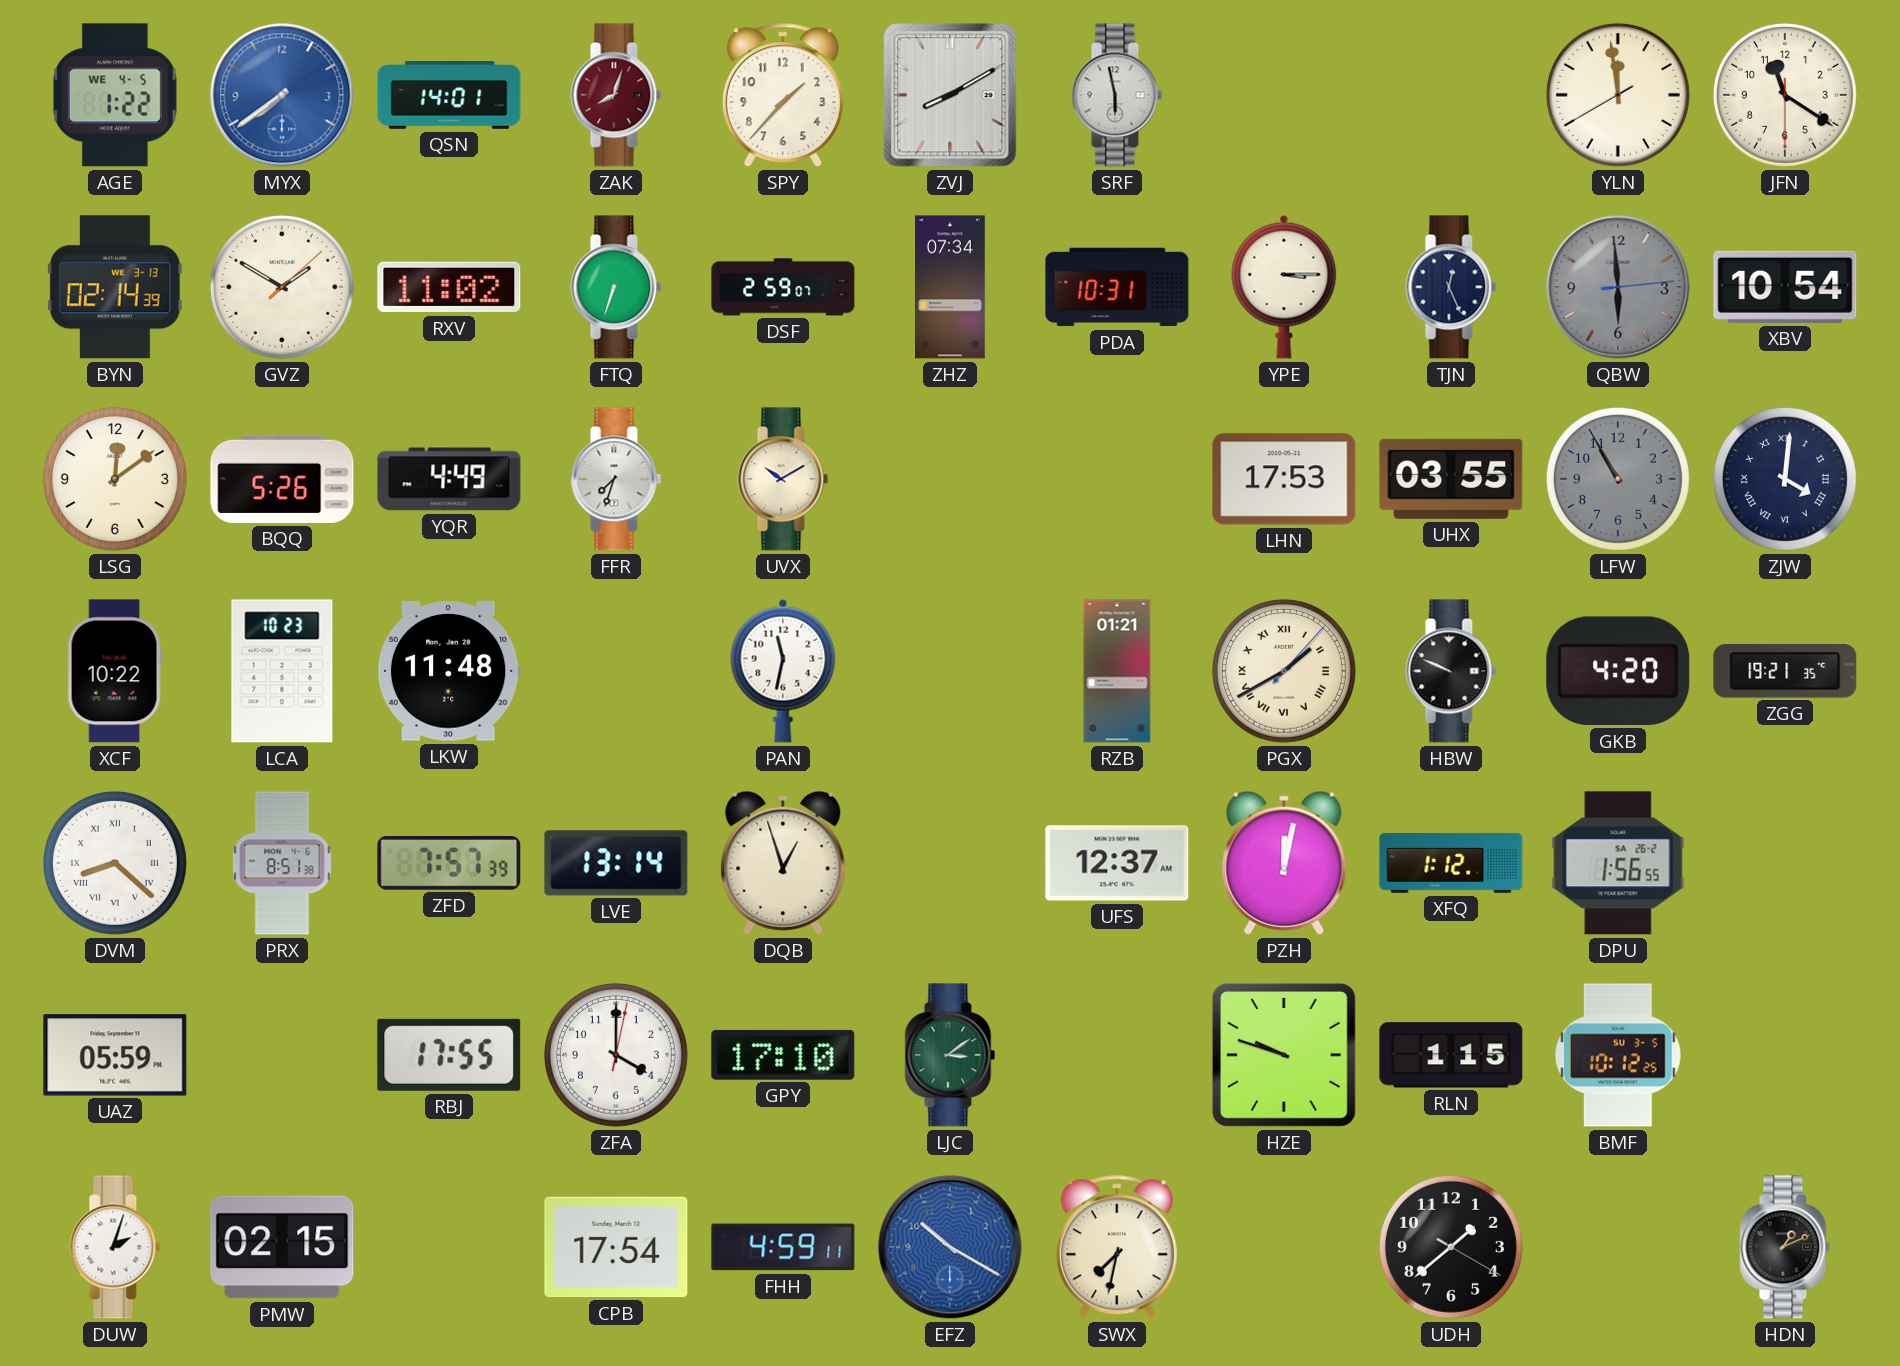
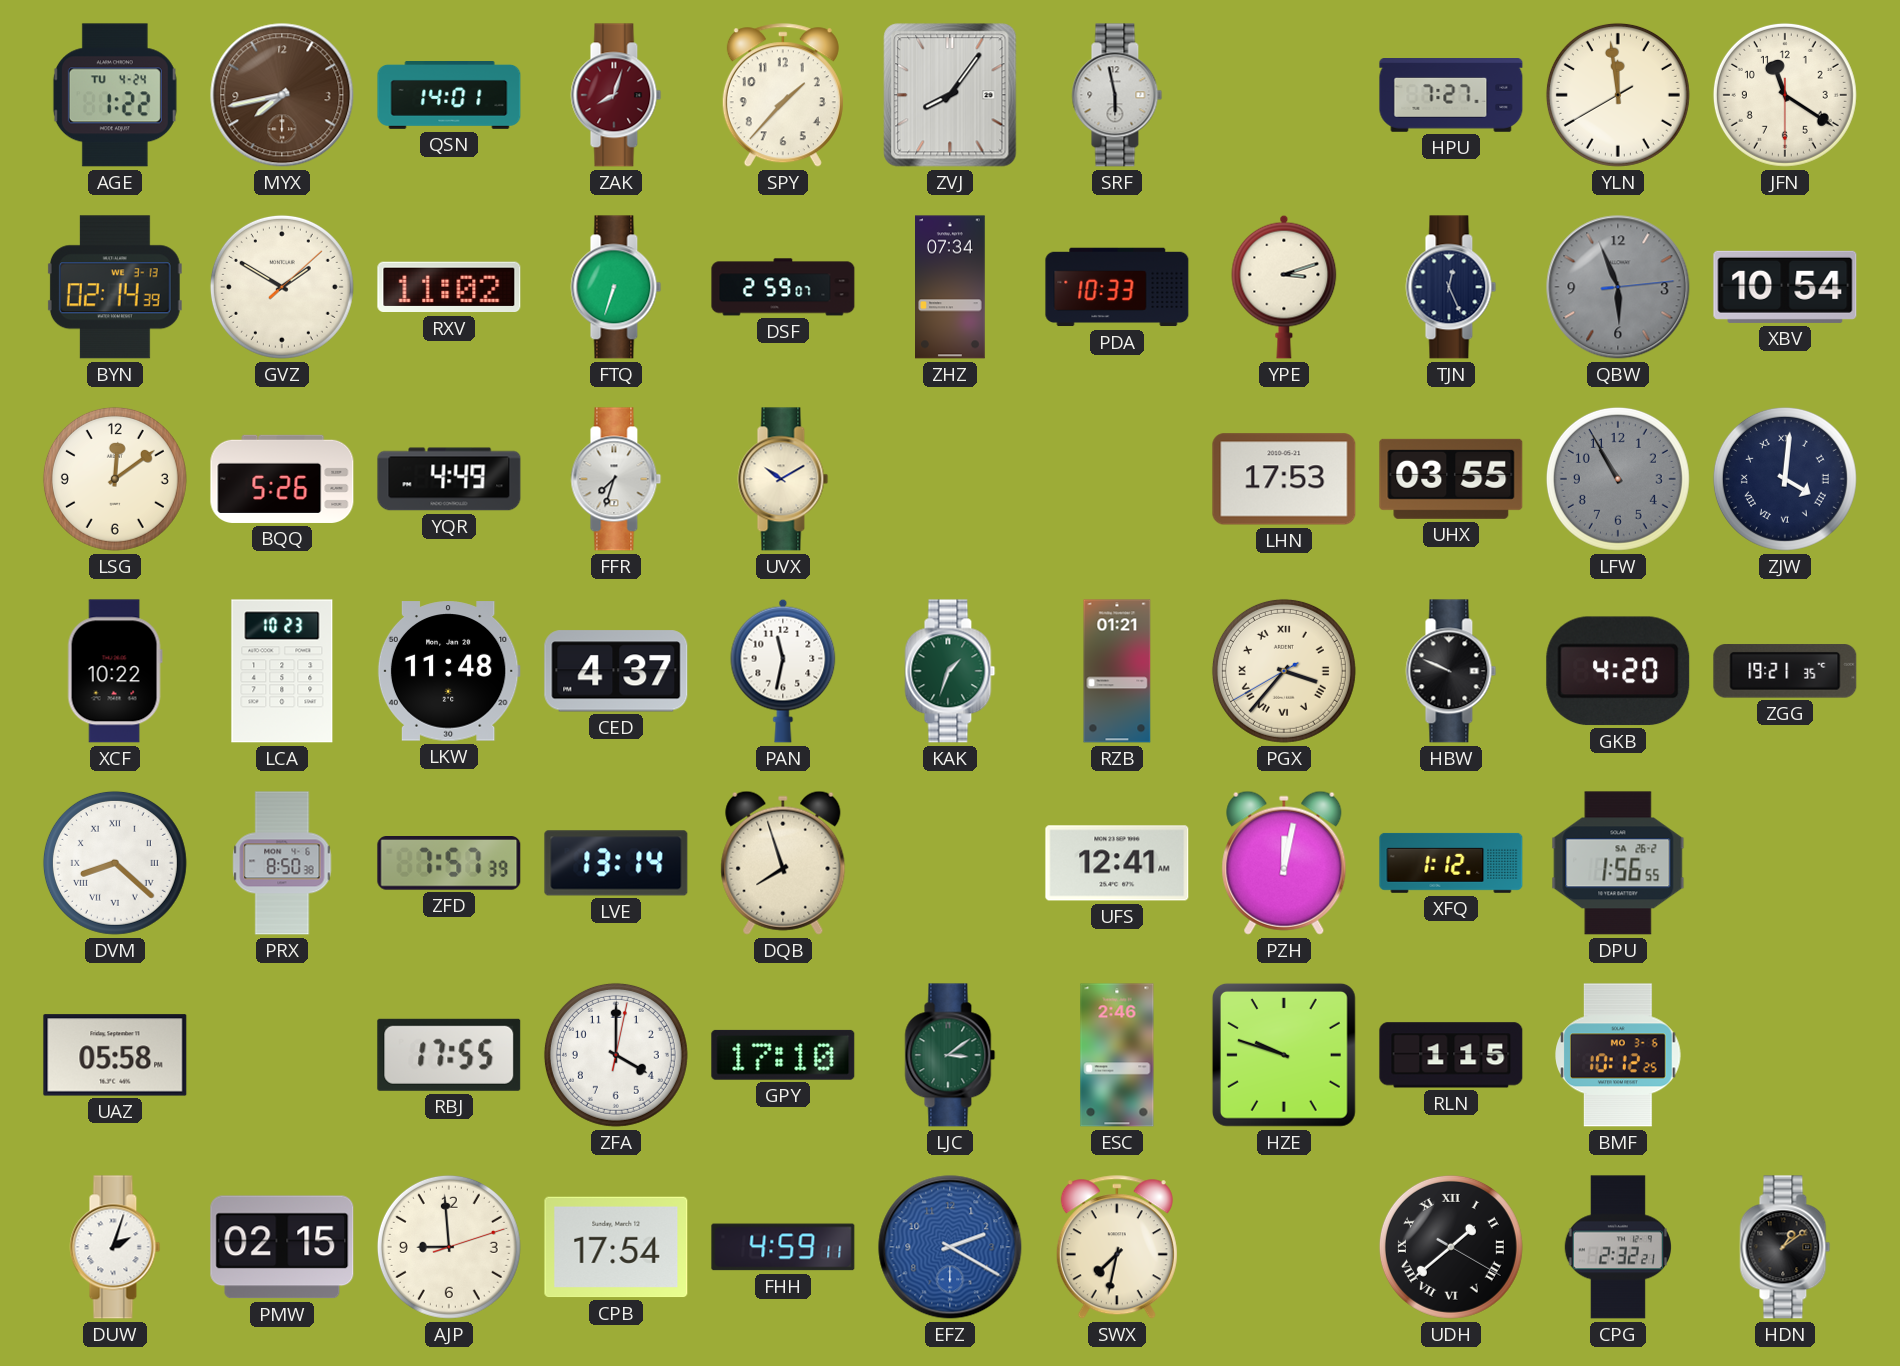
AGE date: WE 4-5 -> TU 4-24
MYX: 7:39 -> 7:43
MYX dial: blue -> brown
ZVJ: 8:10 -> 8:06
HPU: none -> 7:27
PDA: 10:31 -> 10:33
YPE: 3:15 -> 3:12
QBW: 5:59 -> 5:56
CED: none -> 4:37
KAK: none -> 1:33
PGX: 1:40 -> 3:36
PRX: 8:51 -> 8:50
DQB: 12:57 -> 7:57
UFS: 12:37 -> 12:41
UAZ: 05:59 -> 05:58
ESC: none -> 2:46
BMF date: SU 3-5 -> MO 3-6
AJP: none -> 8:59
EFZ: 10:20 -> 2:20
UDH numerals: Arabic -> Roman
CPG: none -> 2:32
HDN: 1:11 -> 1:09
